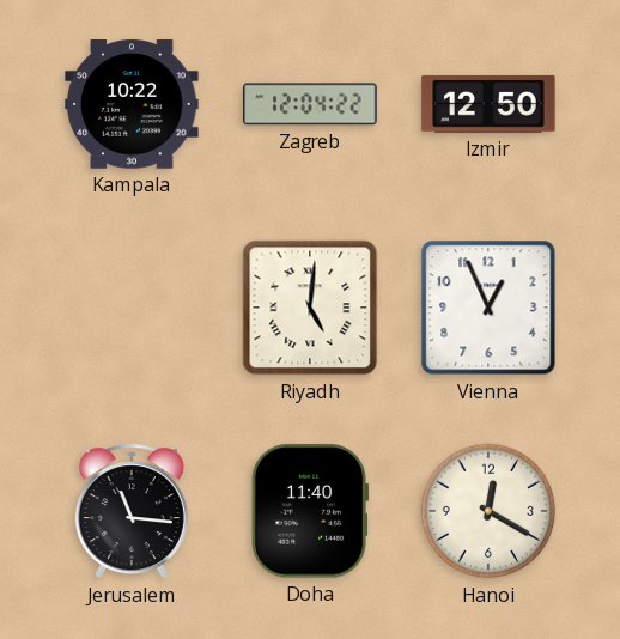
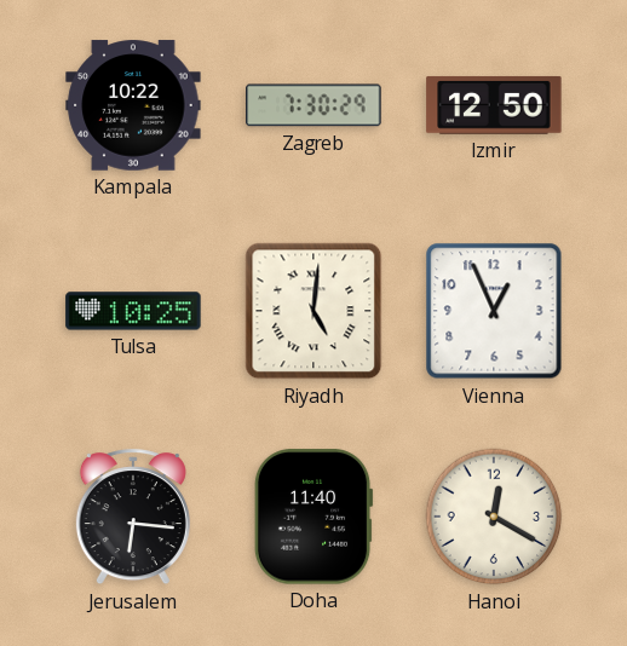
Zagreb: 12:04 -> 7:30
Tulsa: none -> 10:25
Jerusalem: 11:16 -> 6:16
